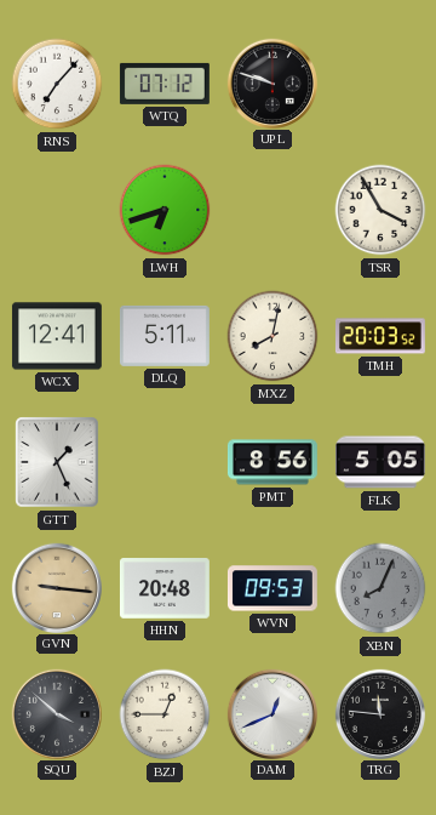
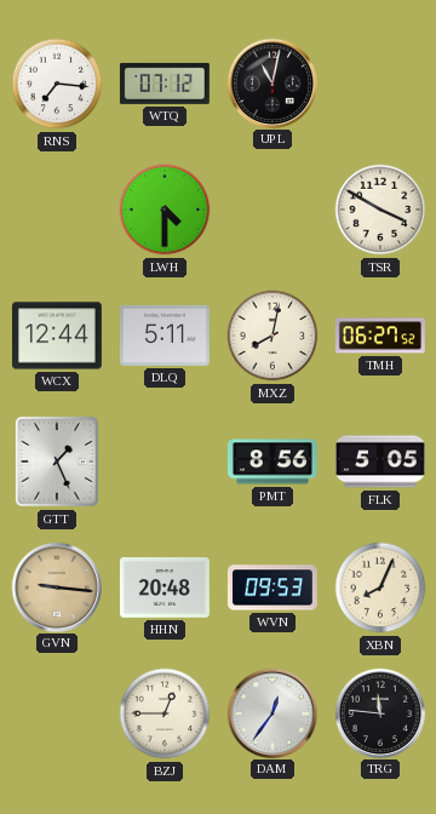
RNS: 7:07 -> 7:16
UPL: 9:48 -> 11:02
LWH: 6:42 -> 4:30
TSR: 3:55 -> 3:50
WCX: 12:41 -> 12:44
TMH: 20:03 -> 06:27
XBN dial: grey -> cream
SQU: 3:52 -> none
DAM: 12:41 -> 12:36
